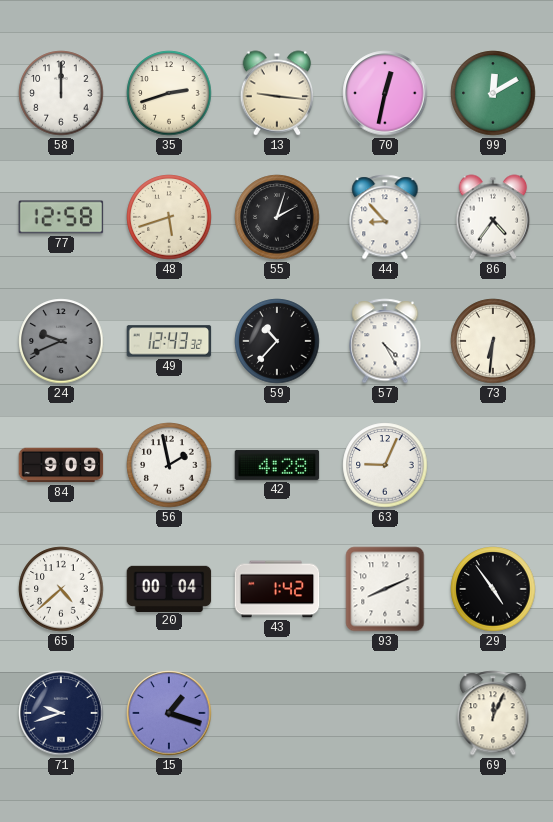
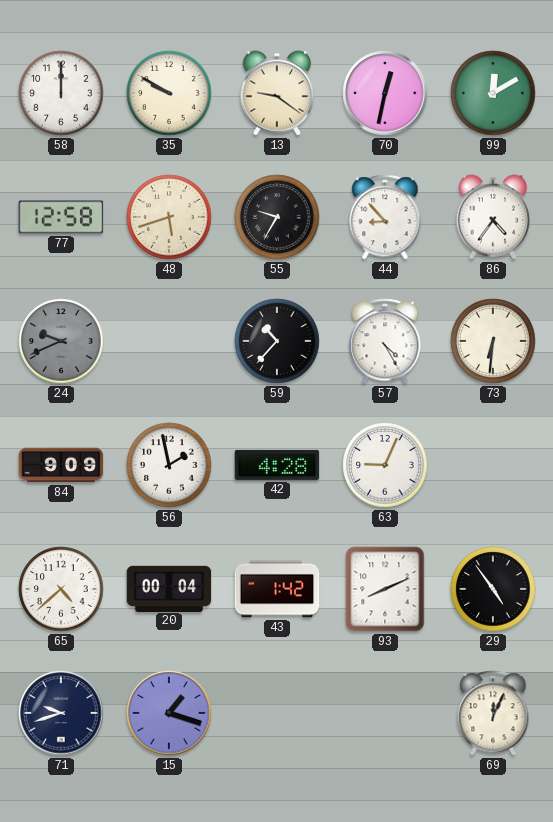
35: 2:42 -> 9:50
13: 9:16 -> 9:21
55: 2:03 -> 9:35
49: 12:43 -> none
